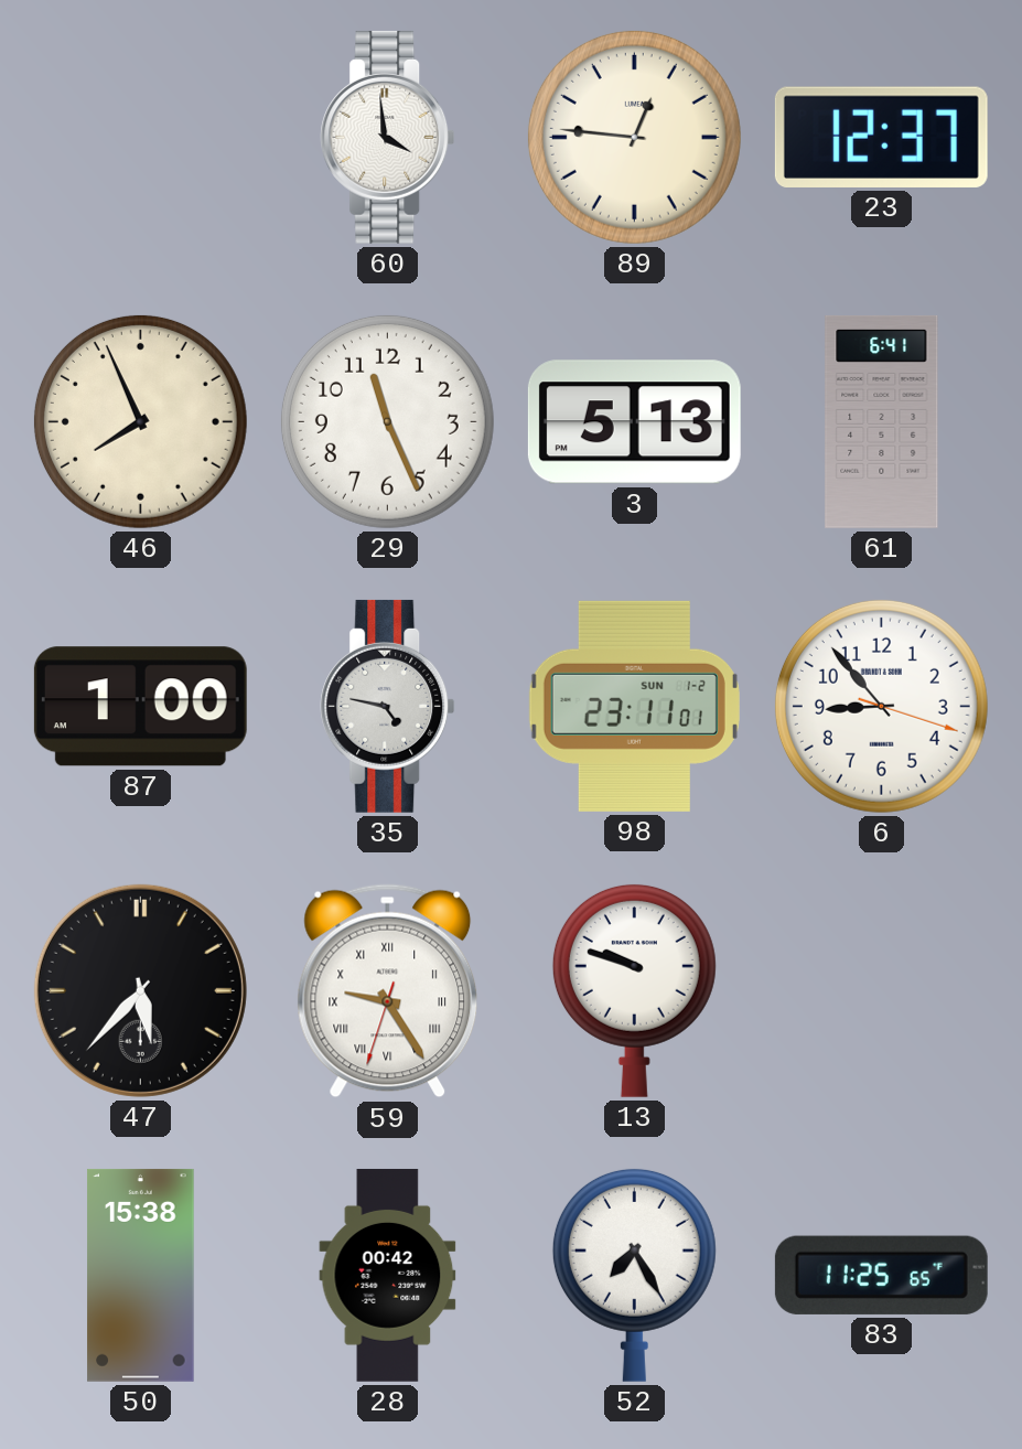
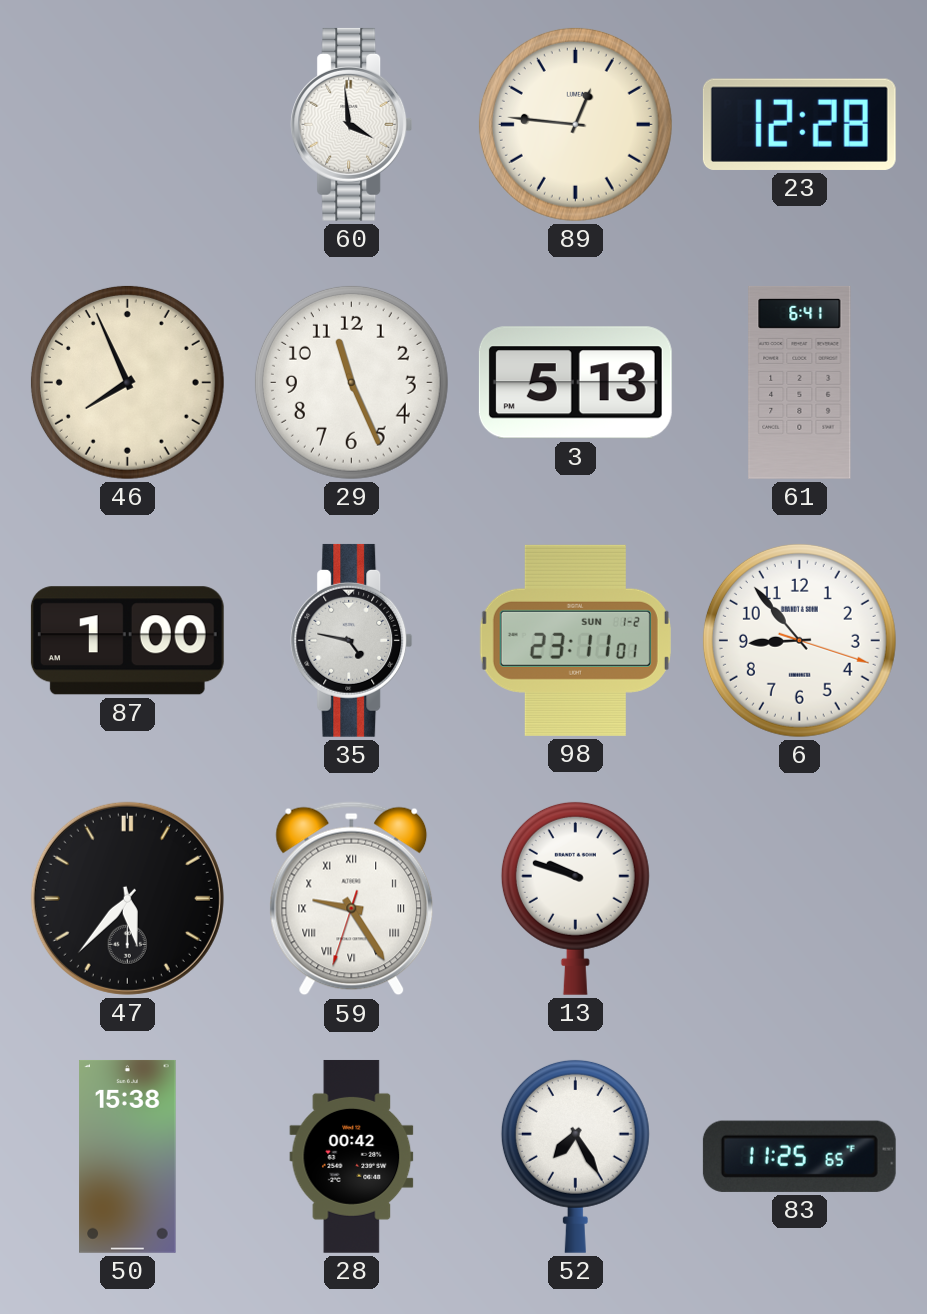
23: 12:37 -> 12:28
